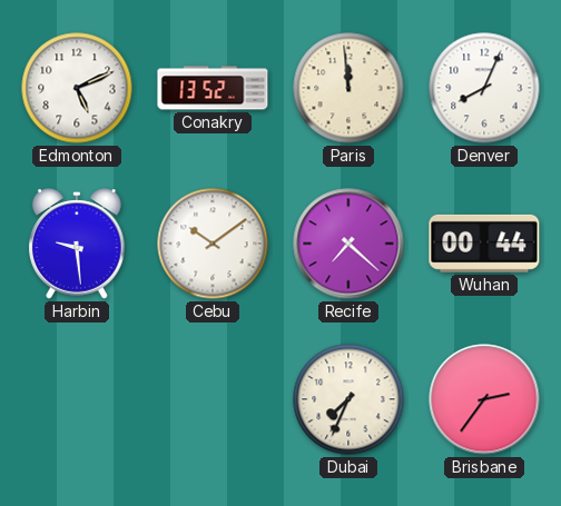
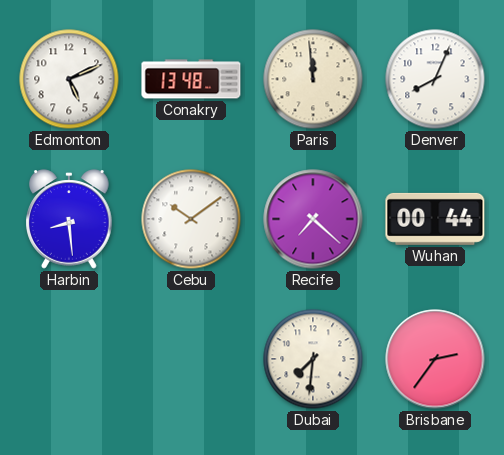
Conakry: 13:52 -> 13:48
Harbin: 9:29 -> 8:29
Dubai: 7:34 -> 7:31
